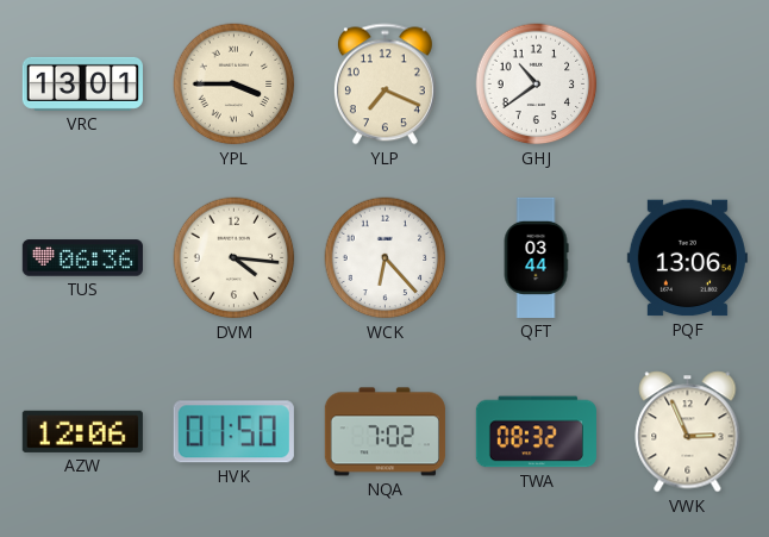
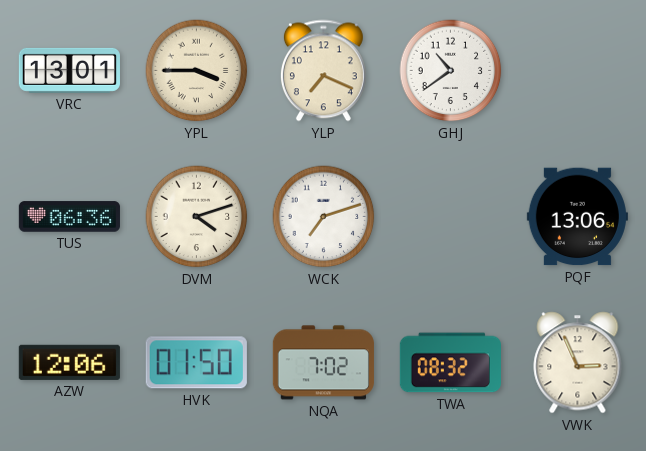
DVM: 4:16 -> 4:12
WCK: 6:23 -> 7:12
QFT: 03:44 -> none
